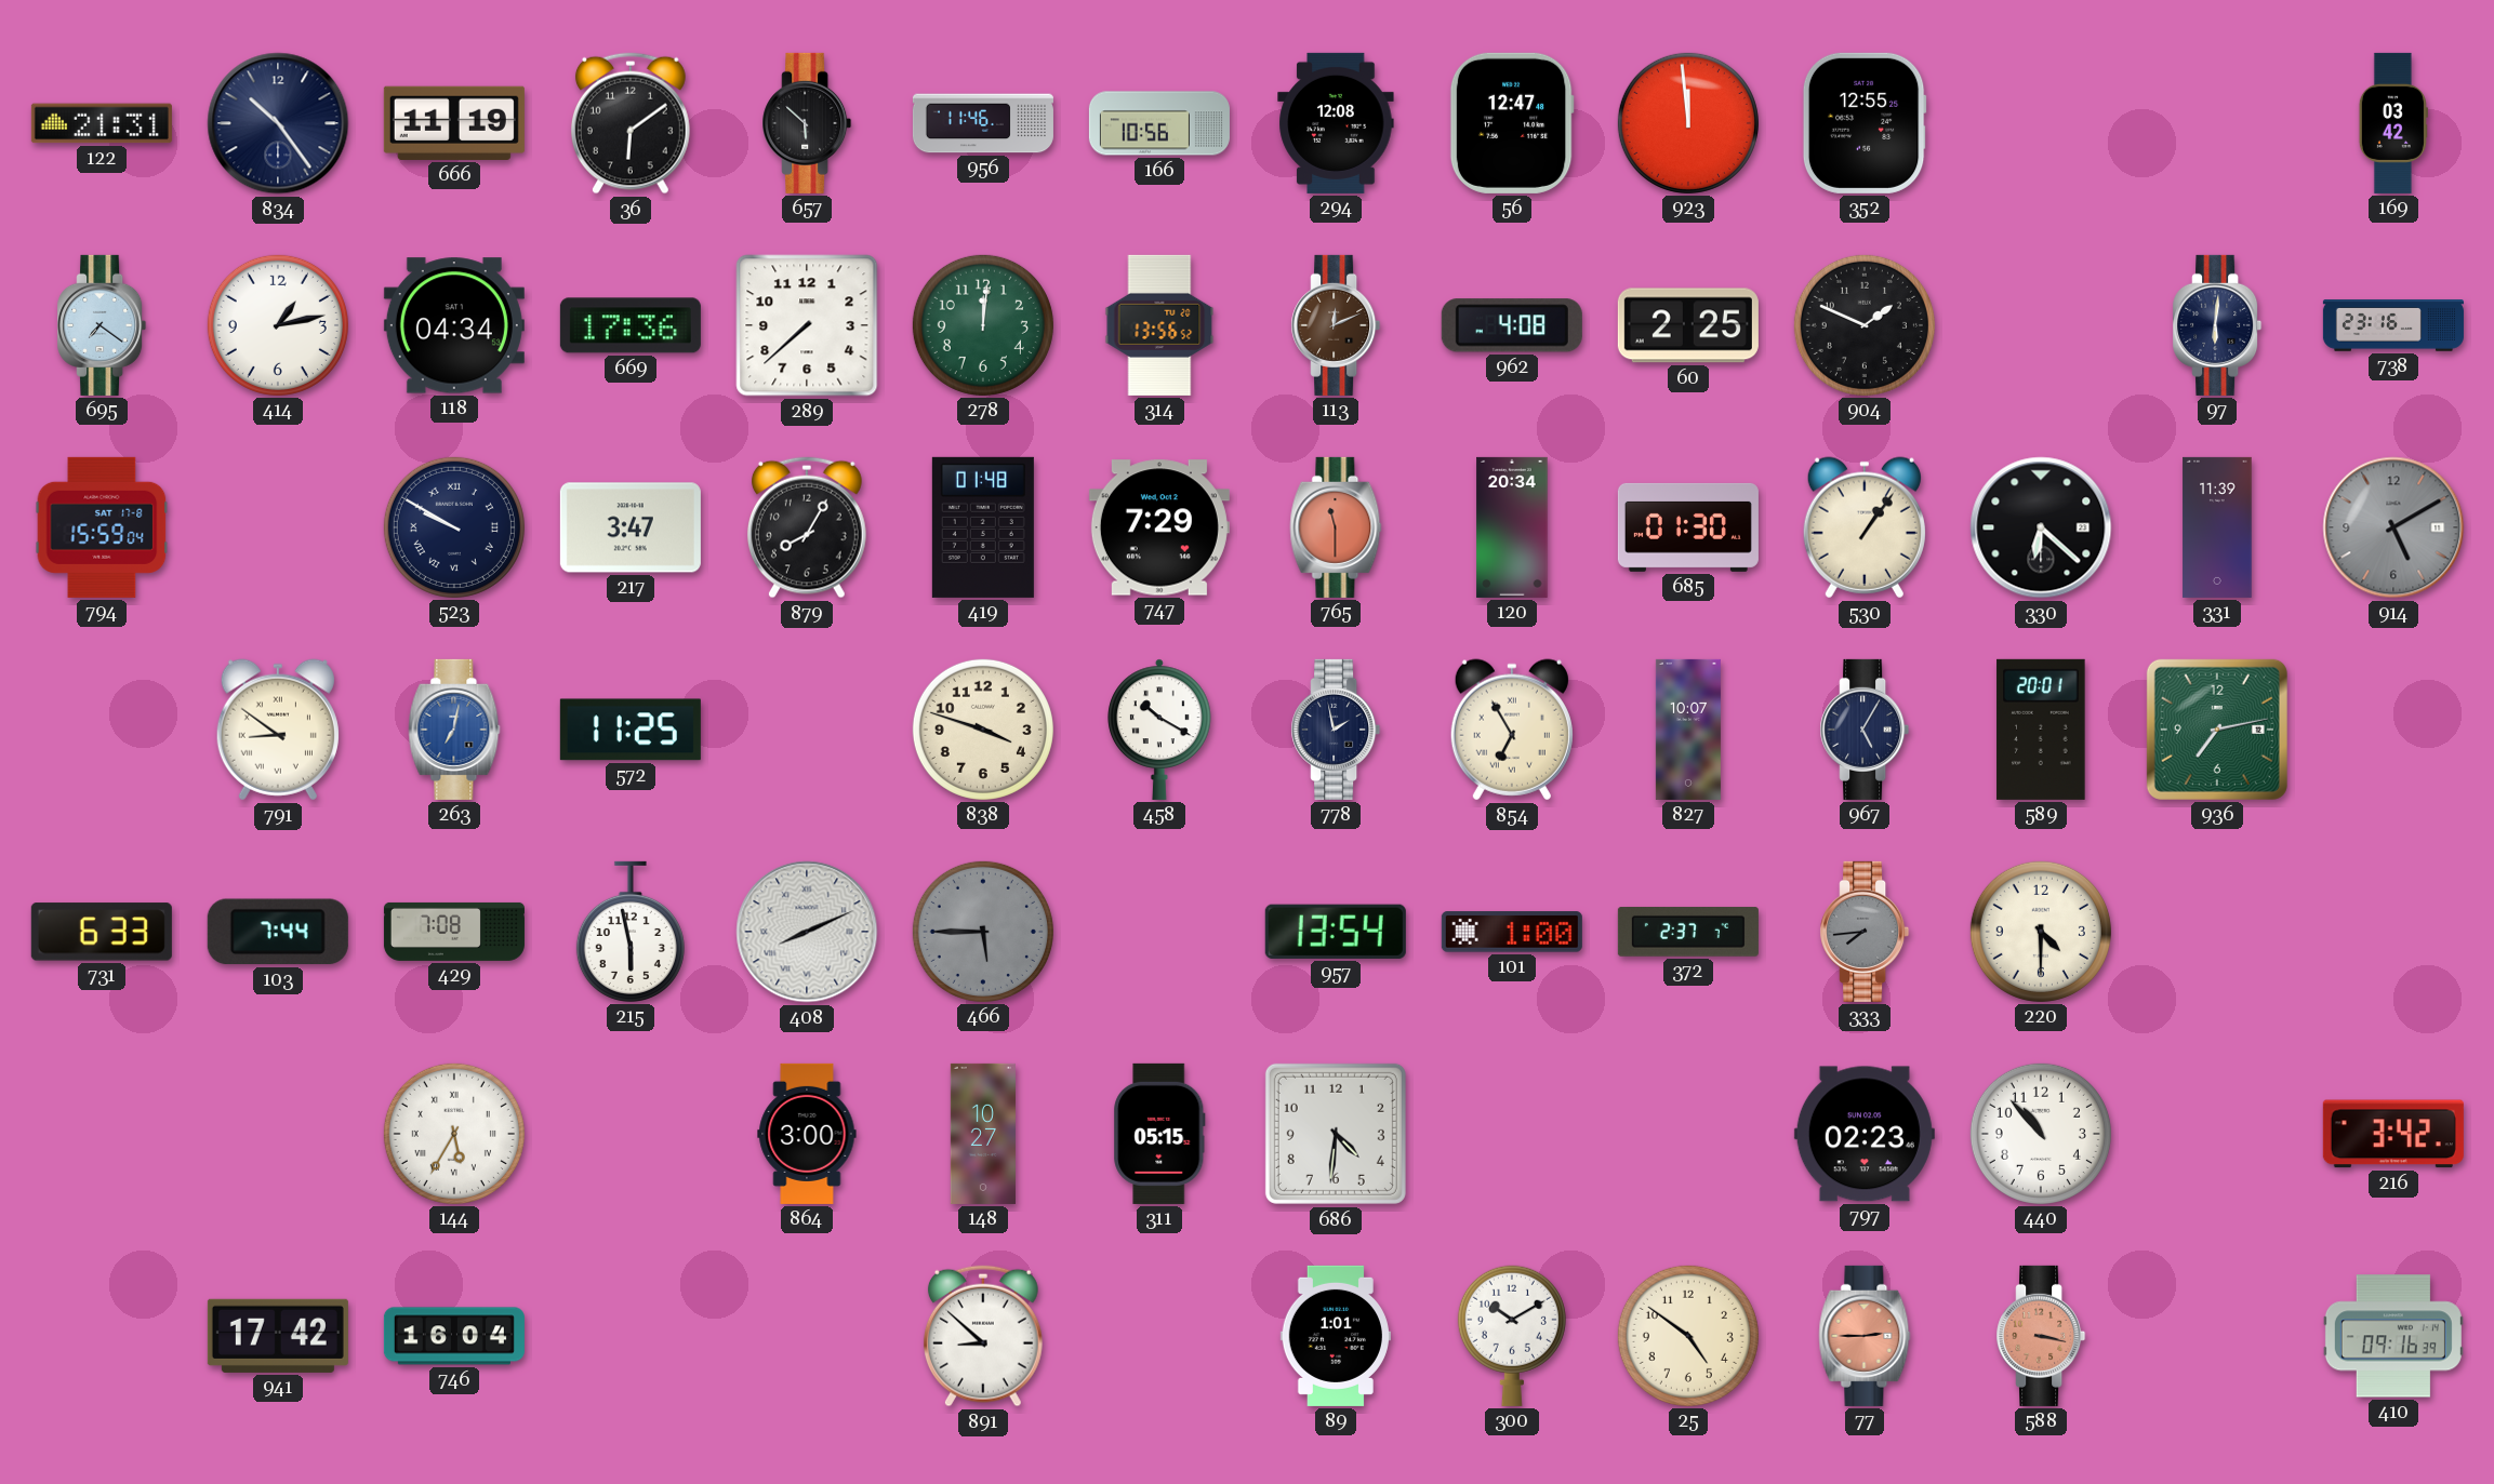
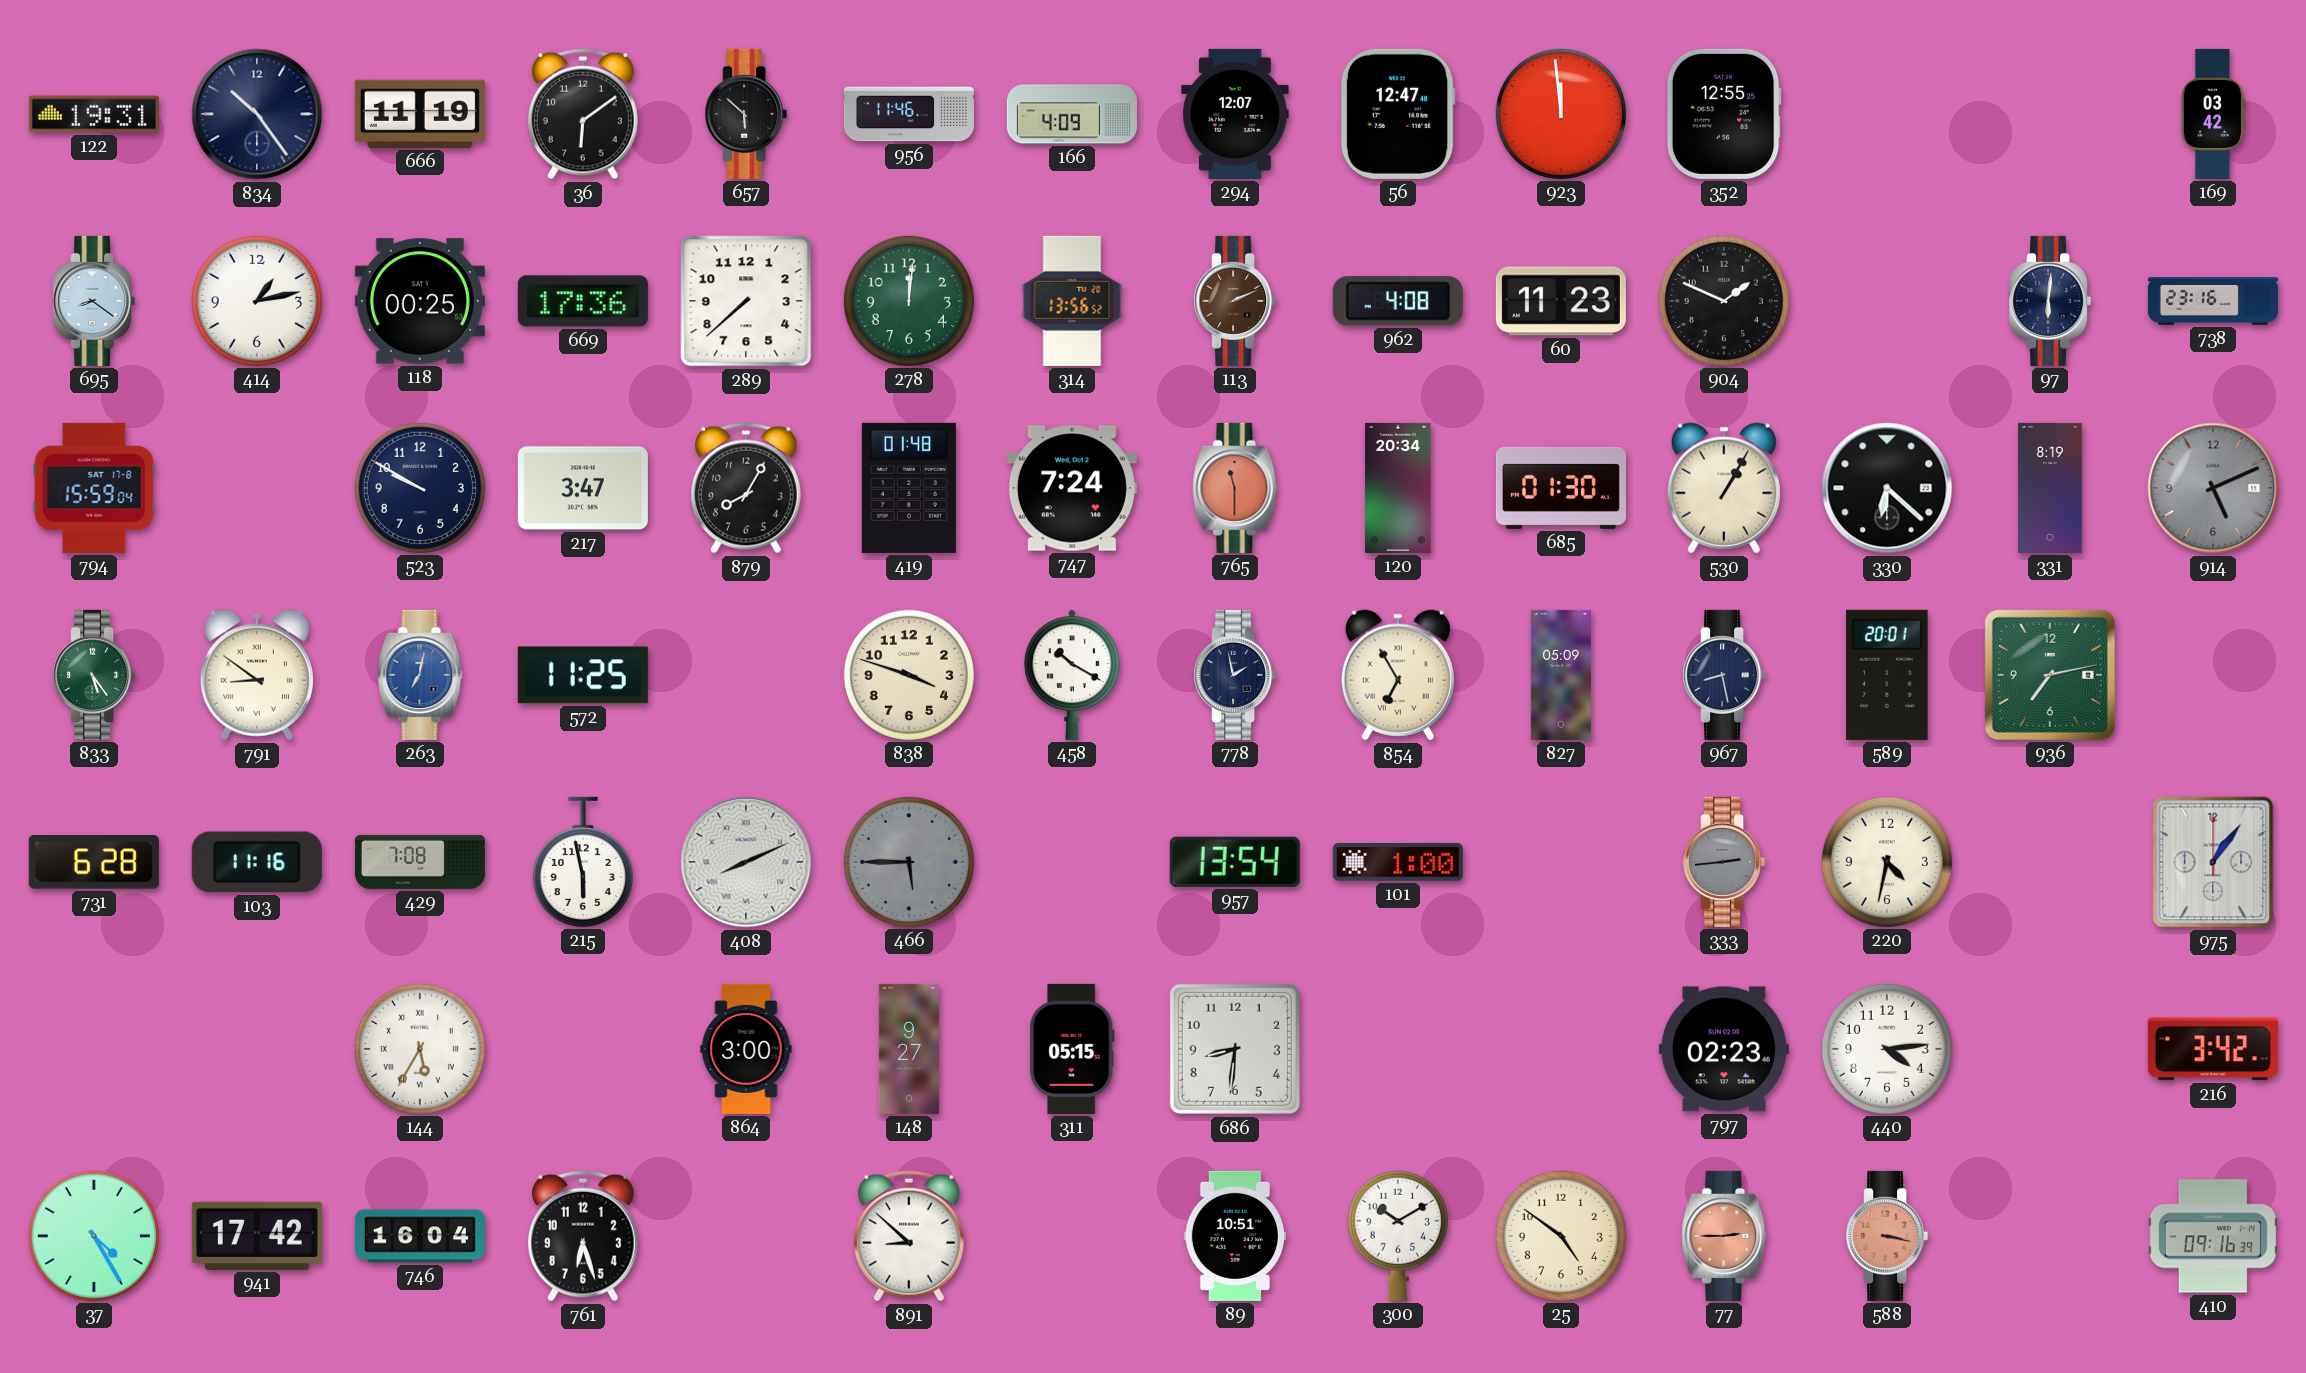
122: 21:31 -> 19:31
166: 10:56 -> 4:09
294: 12:08 -> 12:07
695: 7:21 -> 8:21
118: 04:34 -> 00:25
113: 12:11 -> 2:11
60: 2:25 -> 11:23
523 numerals: Roman -> Arabic
747: 7:29 -> 7:24
530: 1:06 -> 1:05
331: 11:39 -> 8:19
914: 5:10 -> 5:11
833: none -> 5:24
827: 10:07 -> 05:09
967: 5:05 -> 8:28
731: 6:33 -> 6:28
103: 7:44 -> 11:16
372: 2:37 -> none
333: 7:44 -> 2:44
220: 4:30 -> 4:32
975: none -> 1:06
148: 10:27 -> 9:27
686: 4:31 -> 8:31
440: 10:53 -> 4:14
37: none -> 4:25
761: none -> 6:27
89: 1:01 -> 10:51
